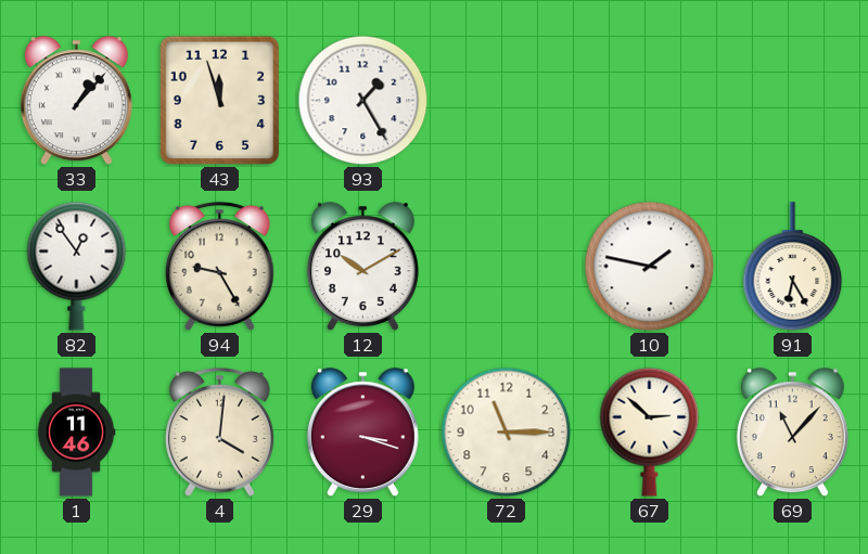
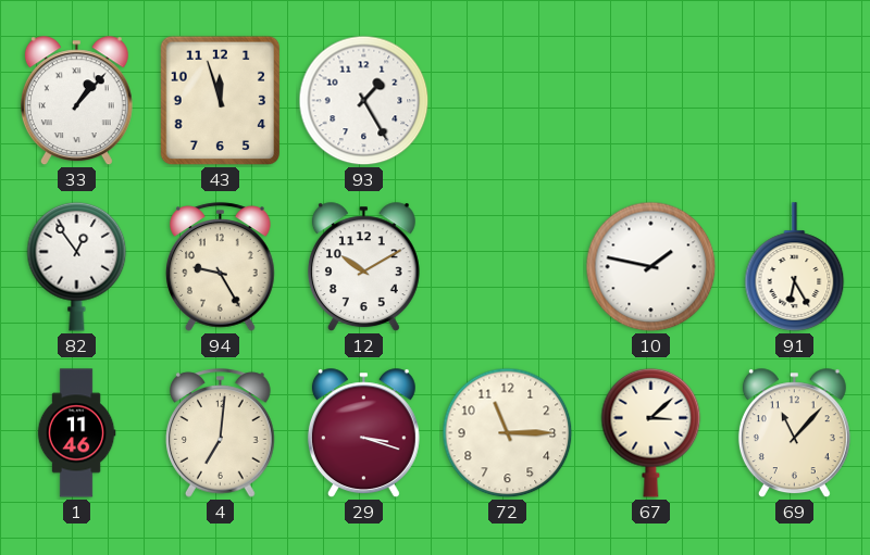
4: 4:01 -> 7:01
67: 2:52 -> 3:08
